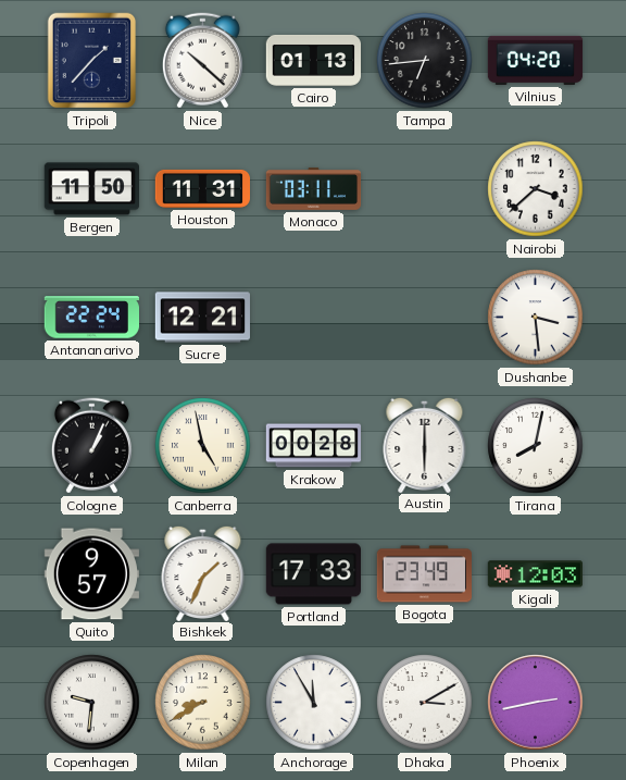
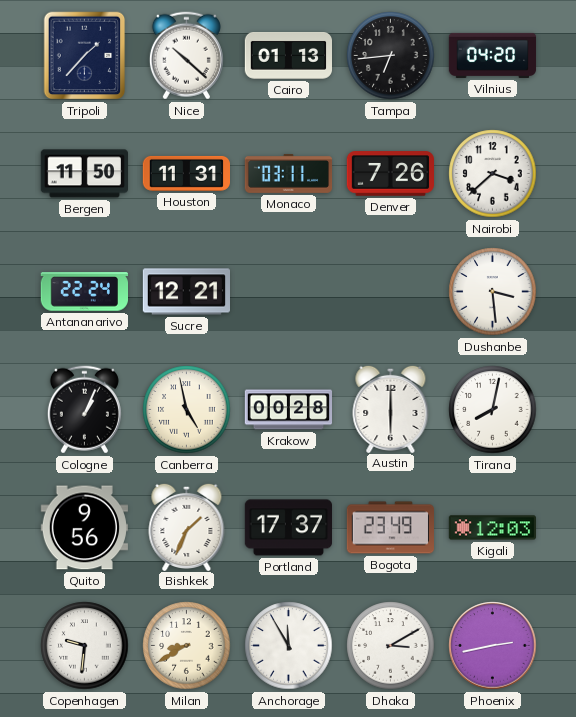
Denver: none -> 7:26
Quito: 9:57 -> 9:56
Portland: 17:33 -> 17:37
